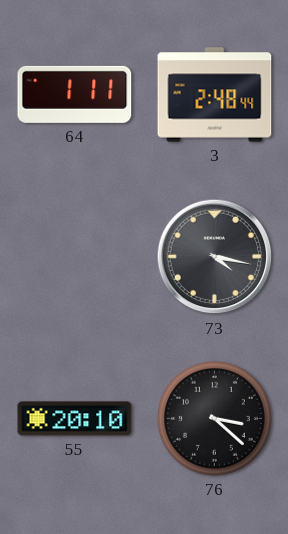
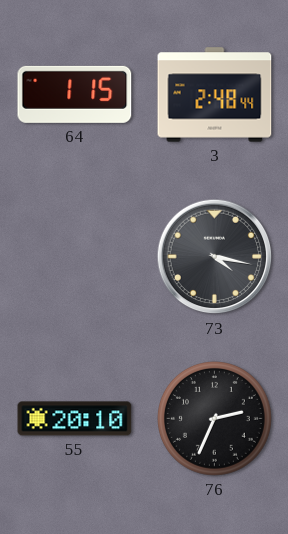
64: 1:11 -> 1:15
76: 3:22 -> 2:34
